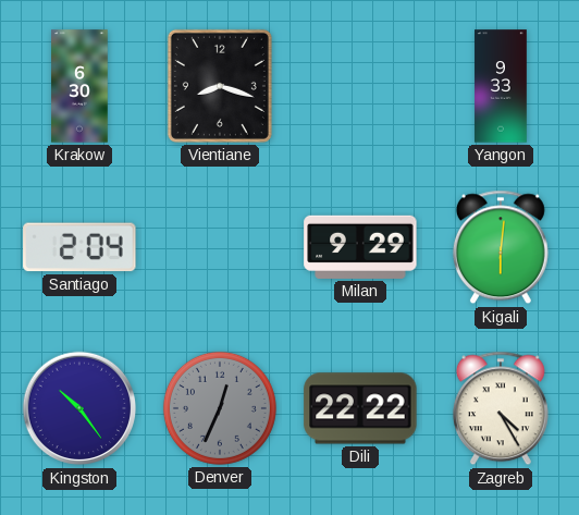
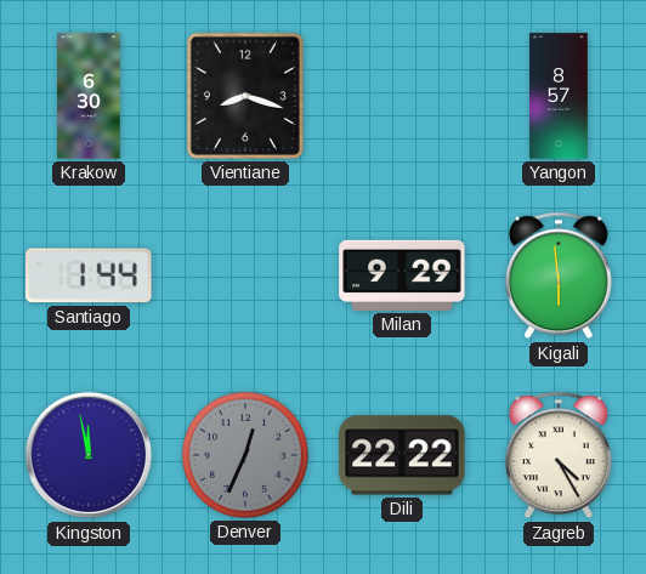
Yangon: 9:33 -> 8:57
Santiago: 2:04 -> 1:44
Kigali: 6:01 -> 5:59
Kingston: 10:24 -> 11:58
